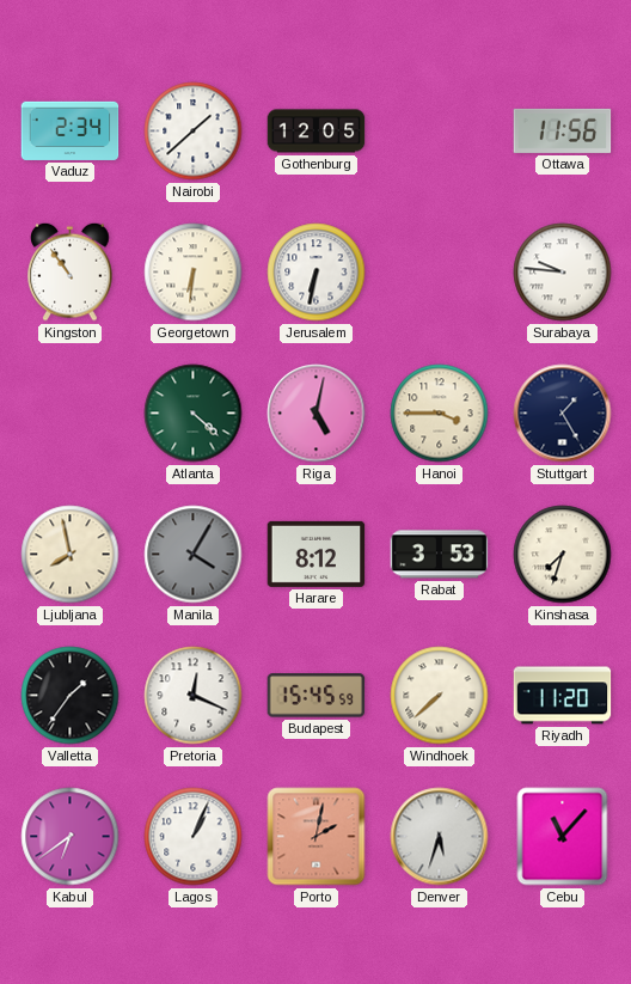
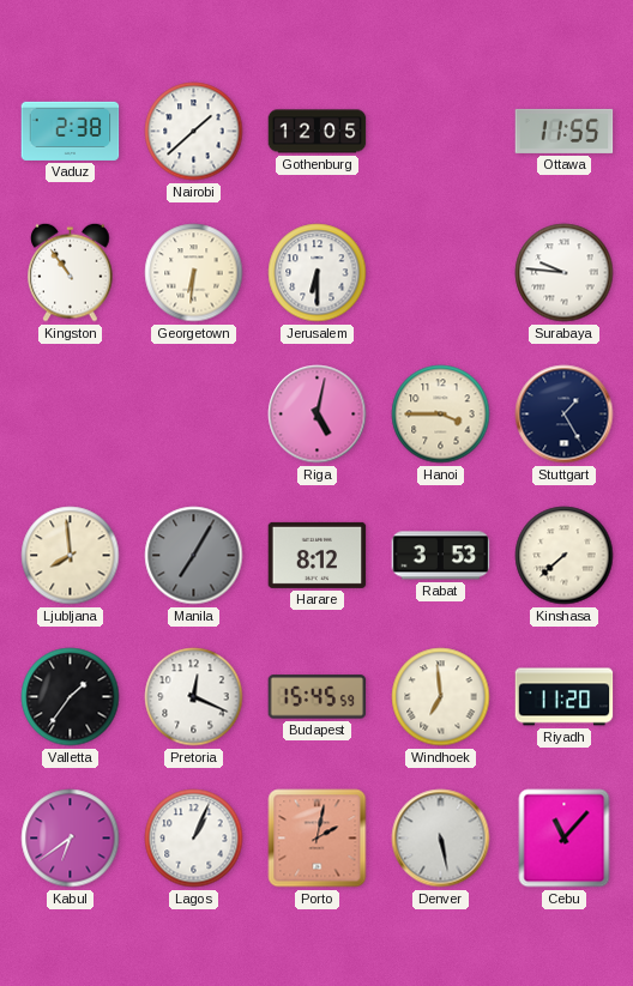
Vaduz: 2:34 -> 2:38
Ottawa: 11:56 -> 11:55
Jerusalem: 6:32 -> 6:30
Atlanta: 4:22 -> none
Ljubljana: 7:58 -> 7:59
Manila: 4:05 -> 7:05
Kinshasa: 7:33 -> 7:38
Windhoek: 7:38 -> 6:59
Denver: 5:33 -> 5:28
